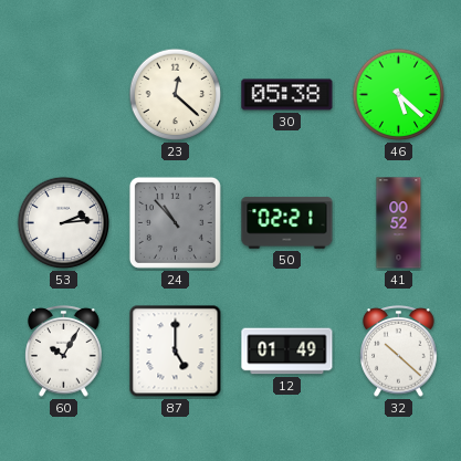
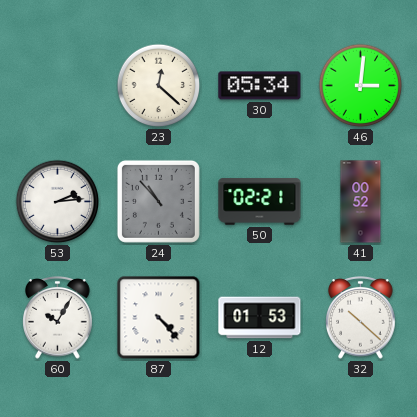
30: 05:38 -> 05:34
46: 5:22 -> 3:01
87: 5:00 -> 4:23
12: 01:49 -> 01:53
